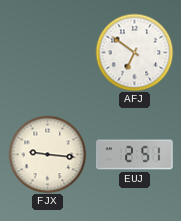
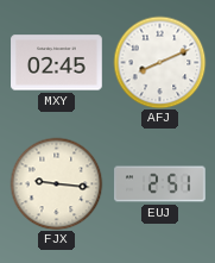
MXY: none -> 02:45
AFJ: 6:51 -> 8:11
